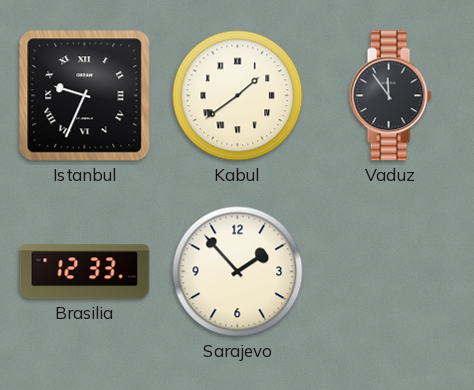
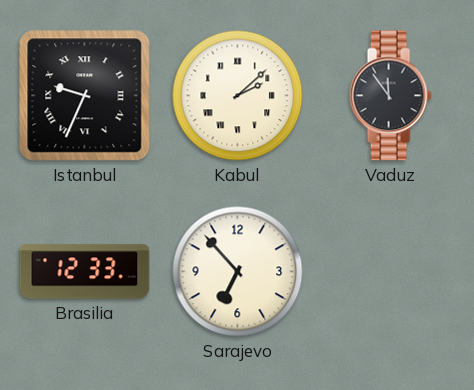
Kabul: 1:39 -> 2:08
Sarajevo: 1:53 -> 6:53
